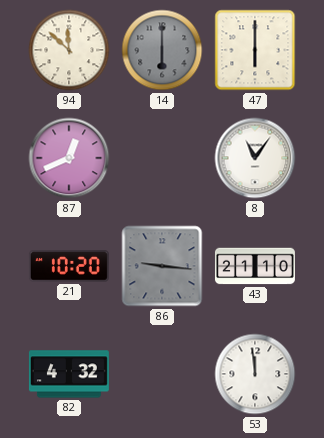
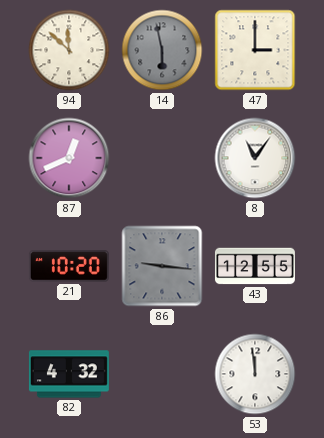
14: 6:00 -> 5:58
47: 6:00 -> 3:00
43: 21:10 -> 12:55
